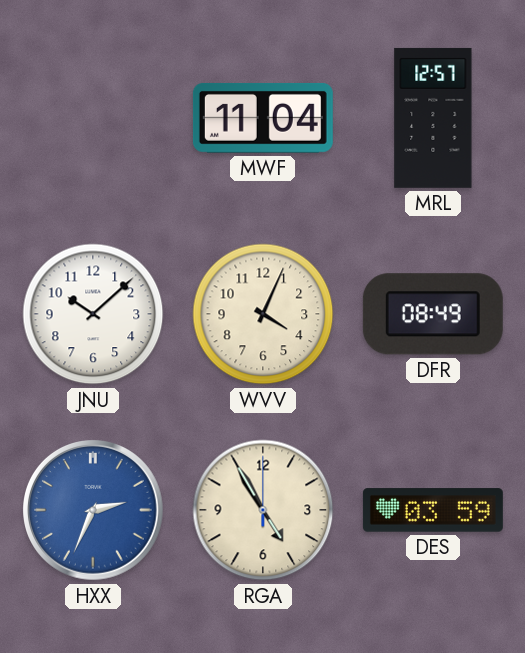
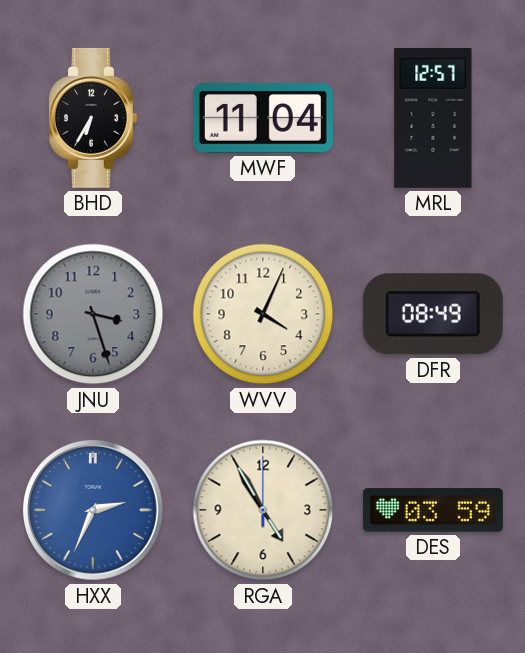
BHD: none -> 6:35
JNU: 10:08 -> 3:27
JNU dial: white -> grey
